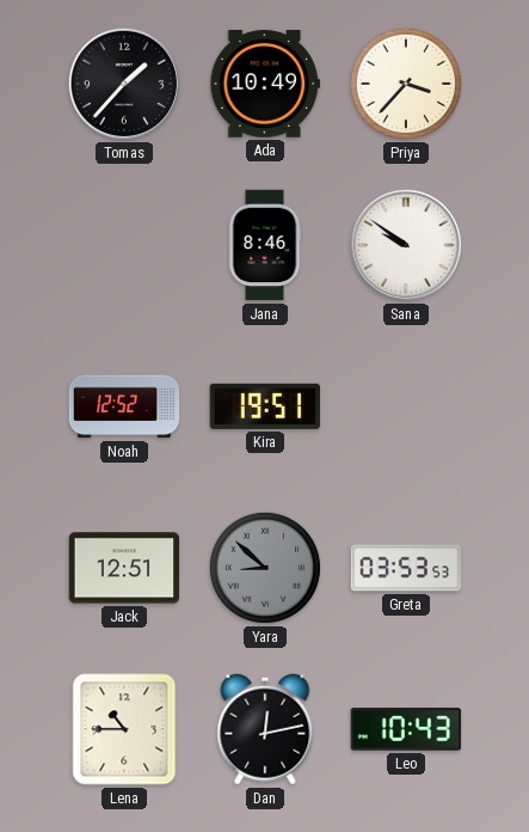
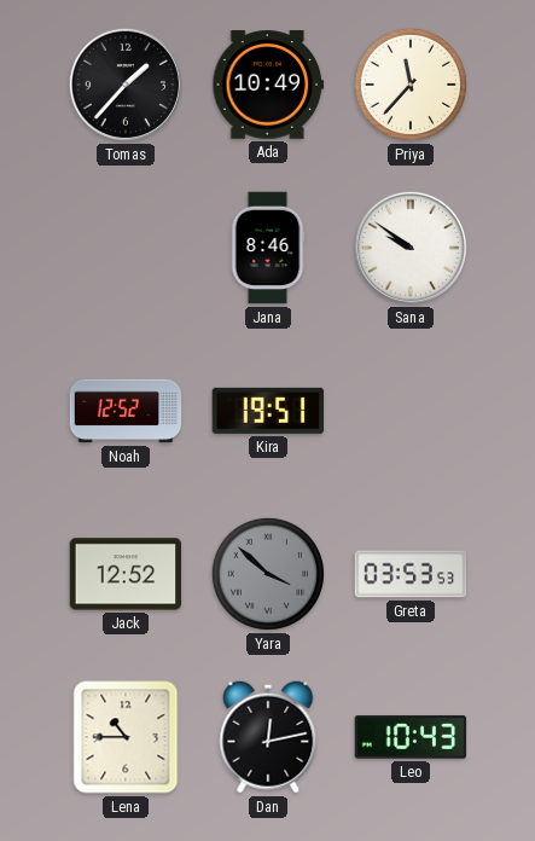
Priya: 3:37 -> 11:37
Jack: 12:51 -> 12:52
Yara: 8:52 -> 3:52
